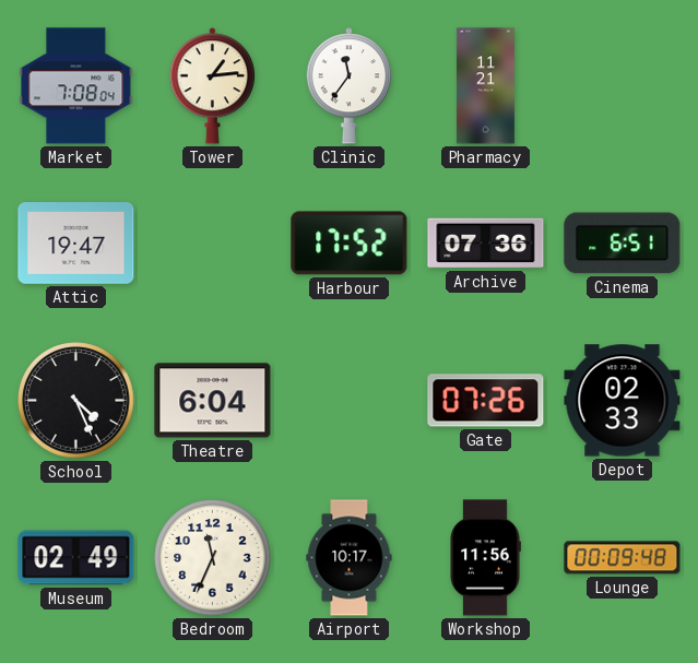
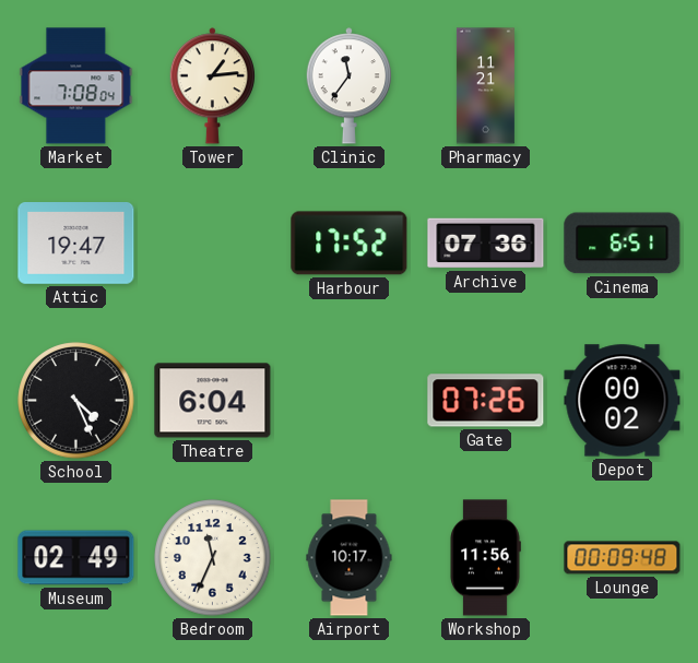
Depot: 02:33 -> 00:02
